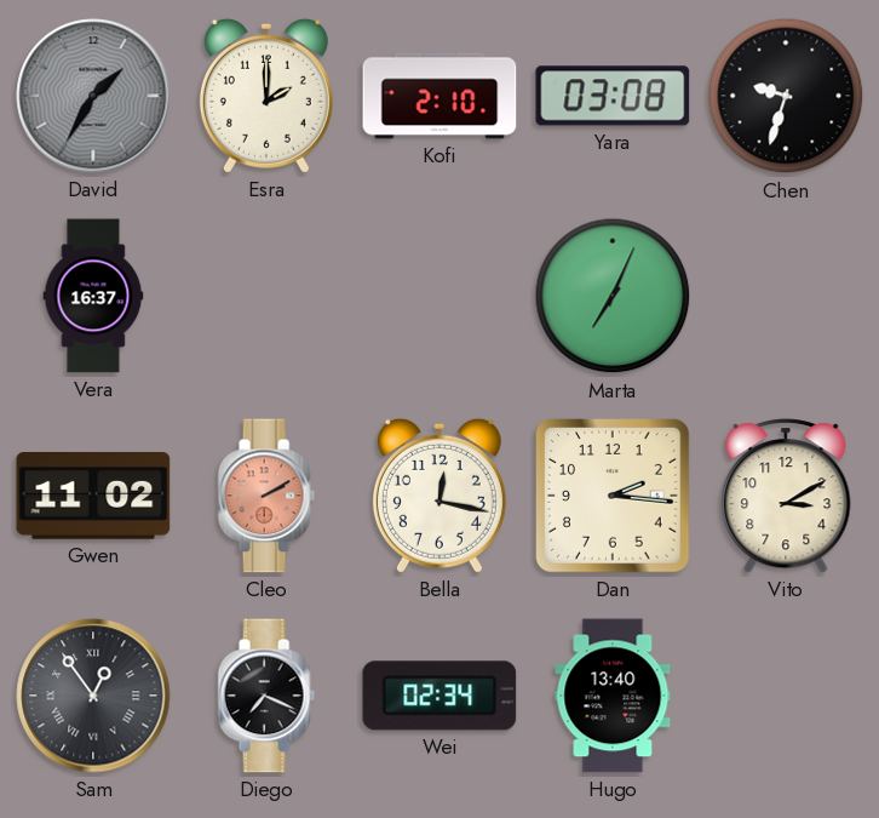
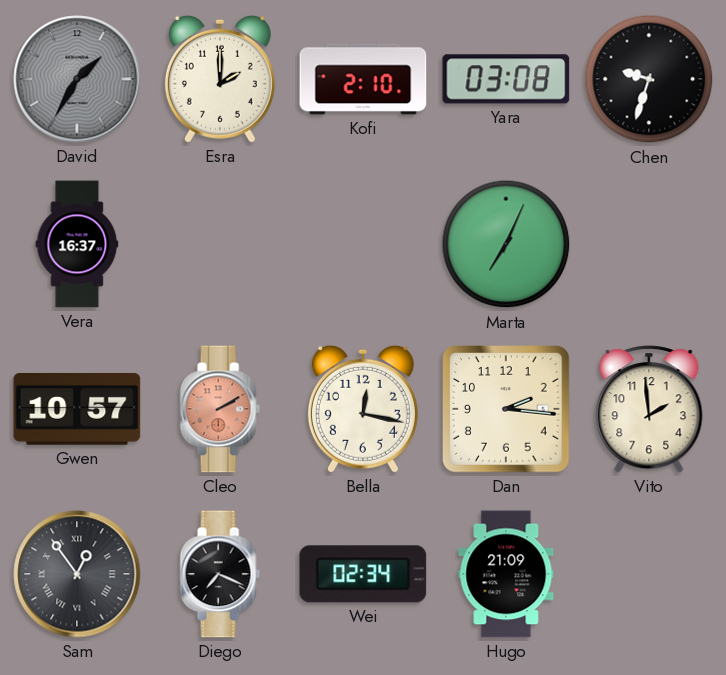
Gwen: 11:02 -> 10:57
Vito: 3:10 -> 1:59
Hugo: 13:40 -> 21:09
